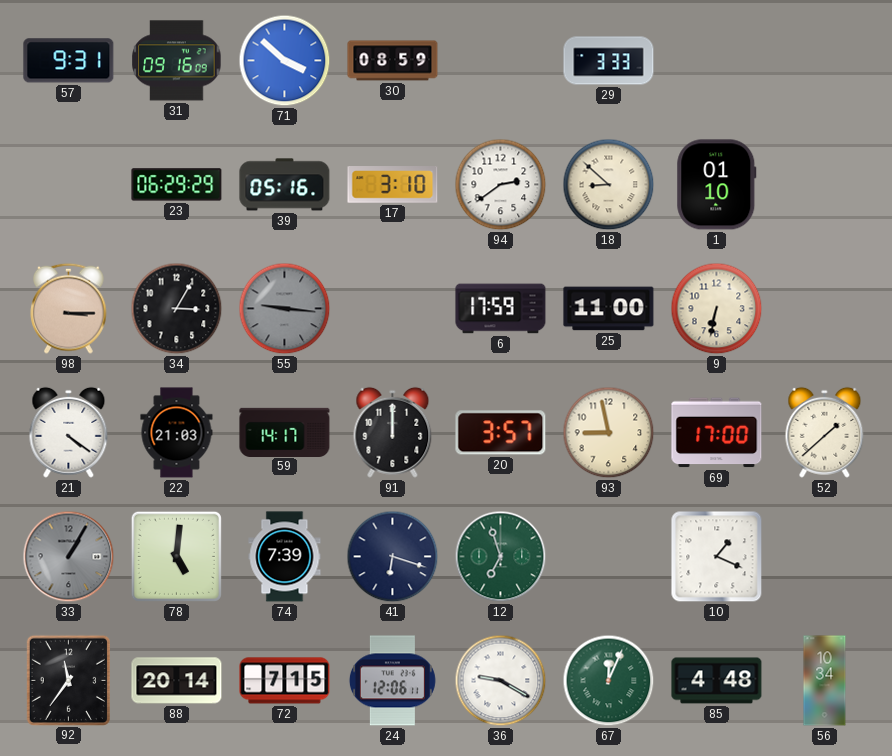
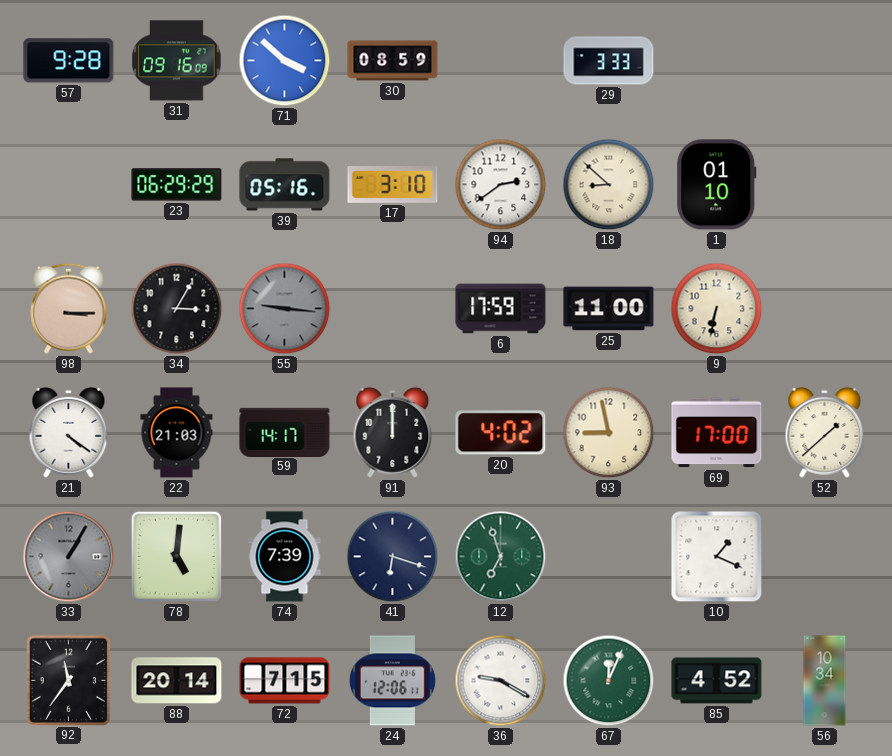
57: 9:31 -> 9:28
20: 3:57 -> 4:02
85: 4:48 -> 4:52
